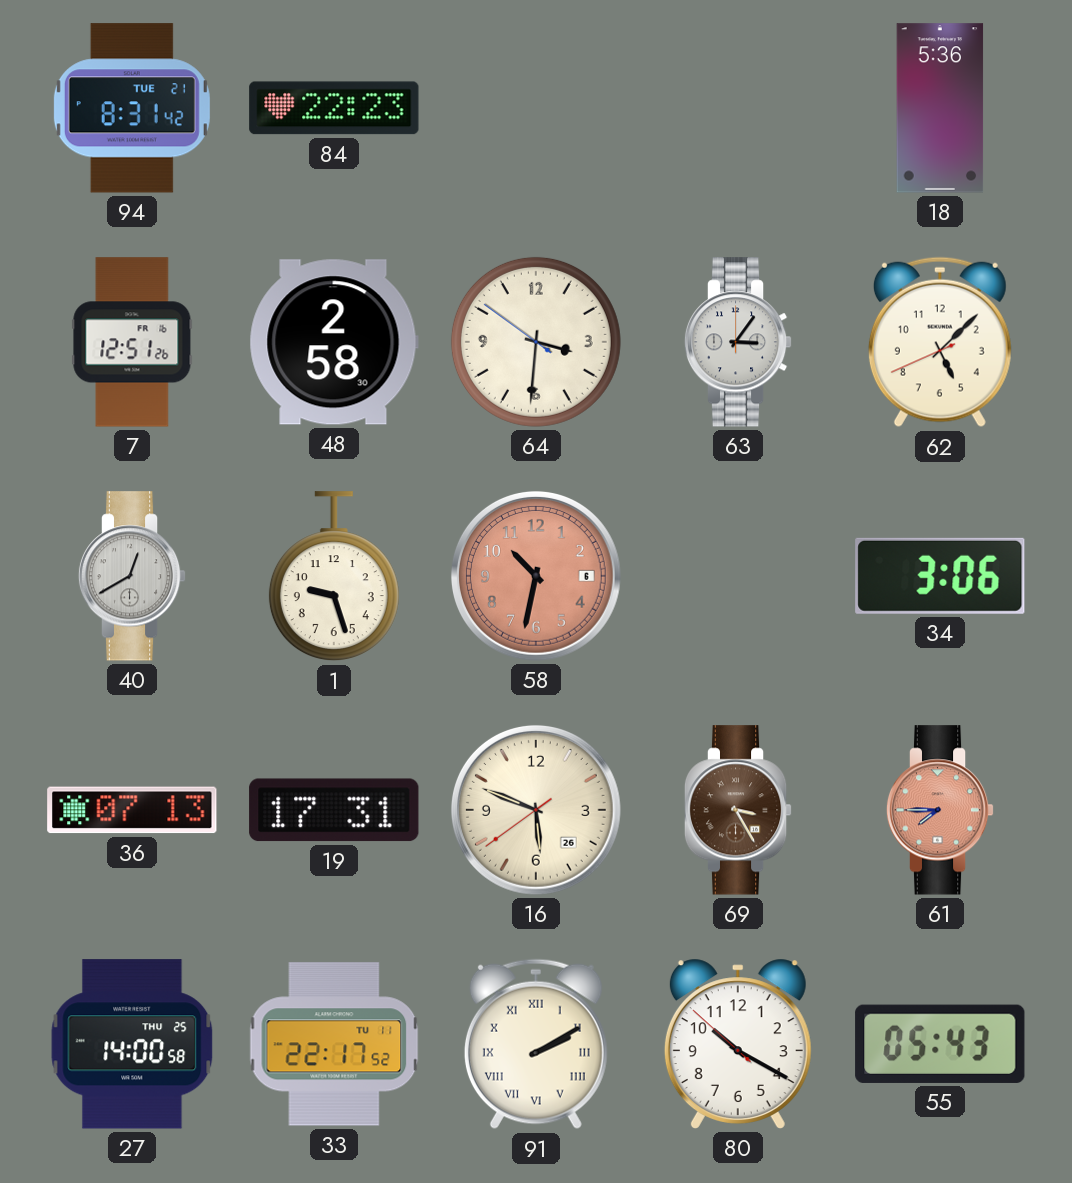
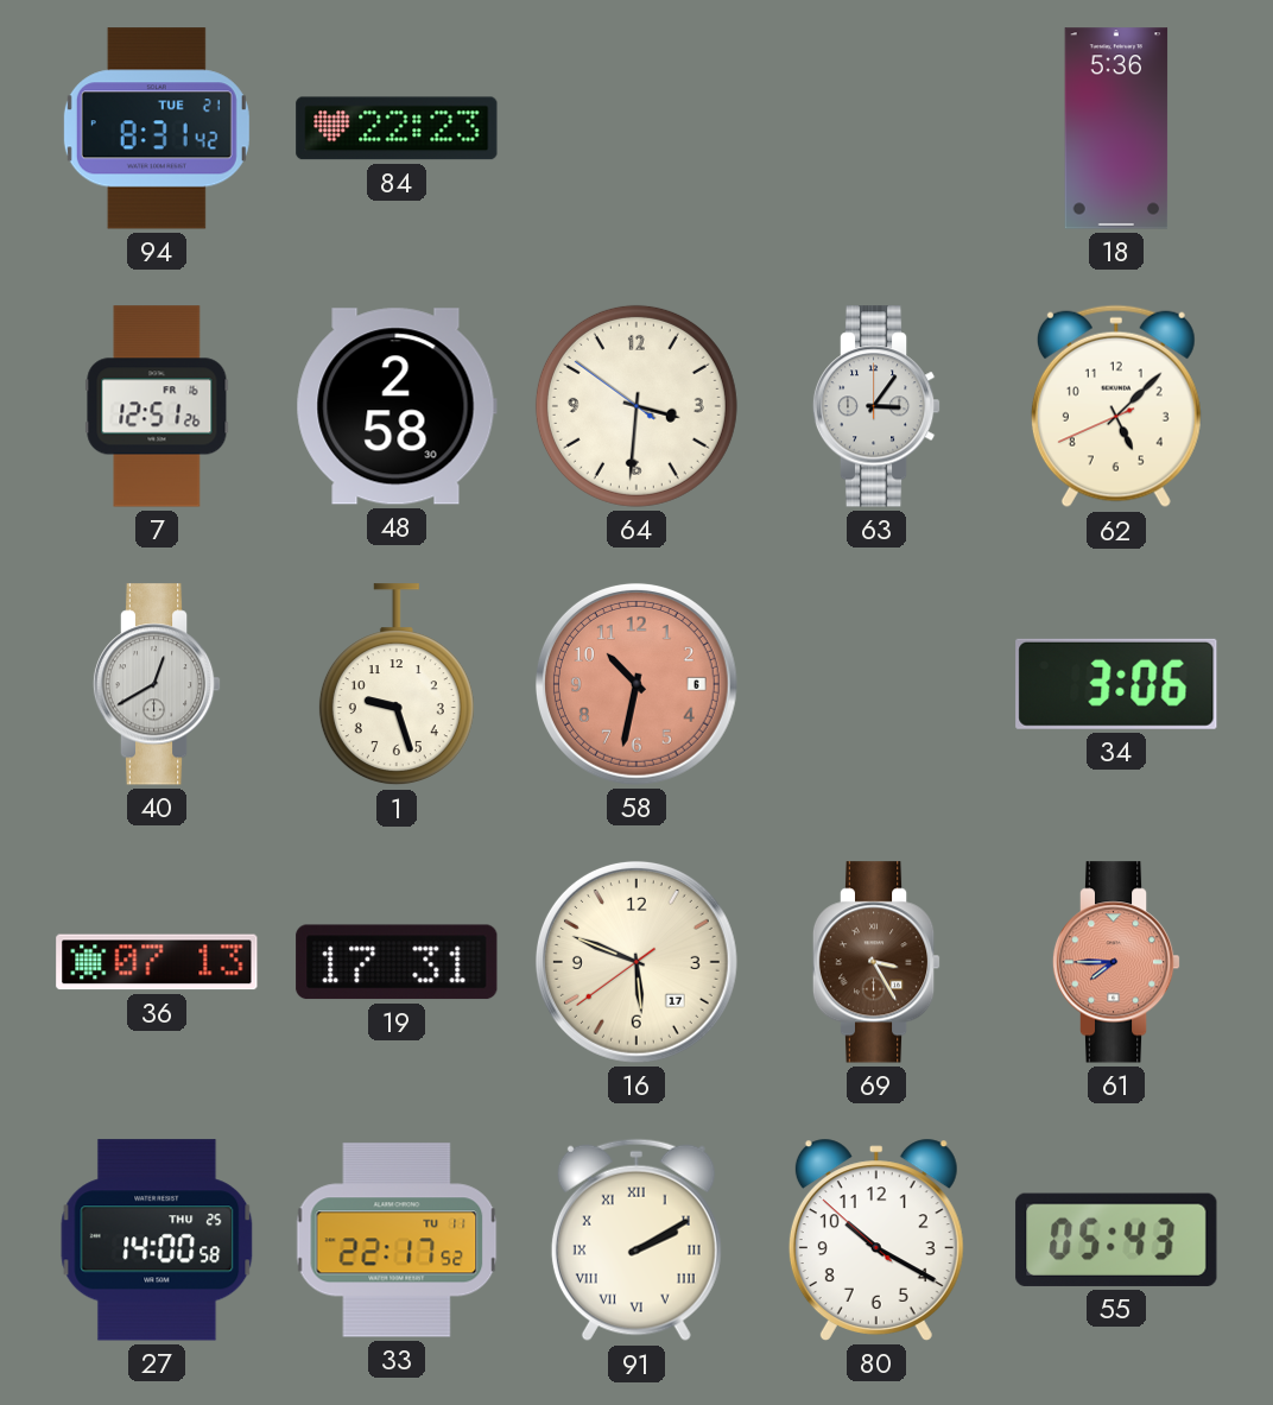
16 date: 26 -> 17
